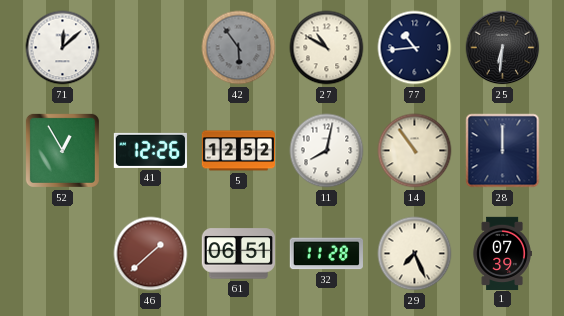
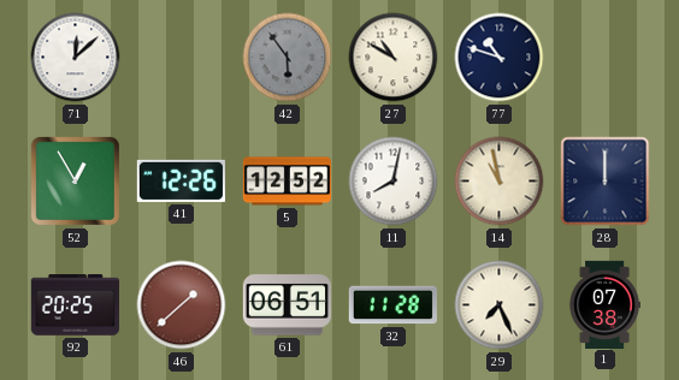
77: 10:44 -> 10:48
25: 6:31 -> none
14: 10:54 -> 10:58
92: none -> 20:25
1: 07:39 -> 07:38
